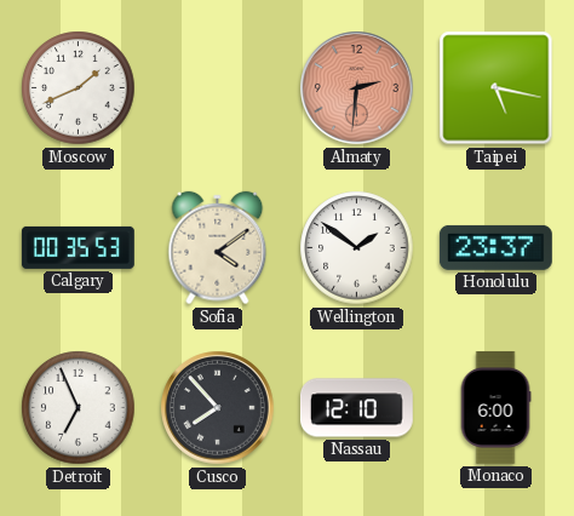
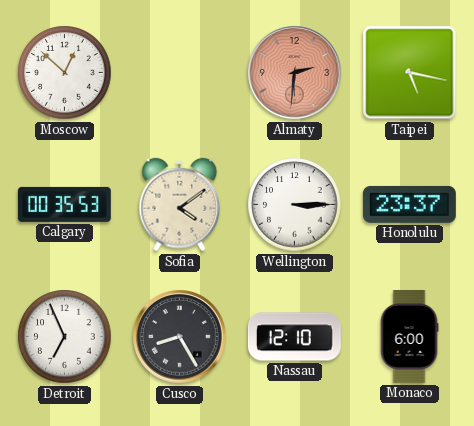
Moscow: 1:41 -> 12:52
Wellington: 1:51 -> 3:15
Cusco: 7:53 -> 8:25
